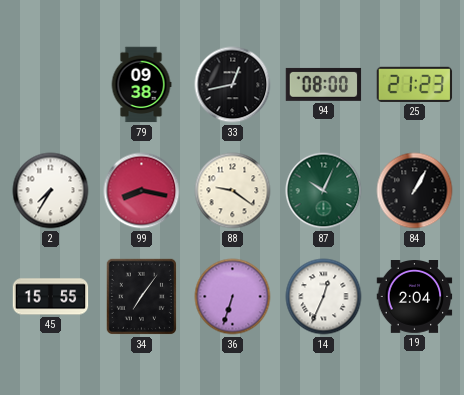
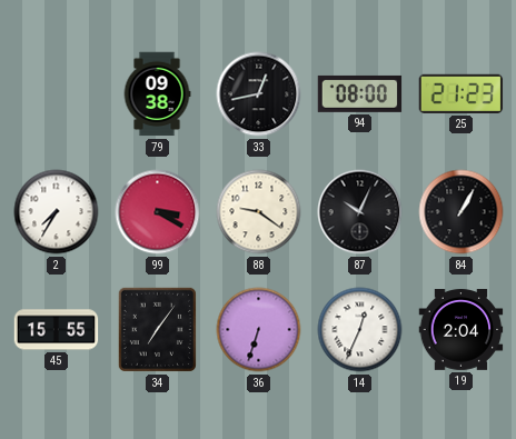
99: 8:17 -> 3:20
87 dial: green -> black
